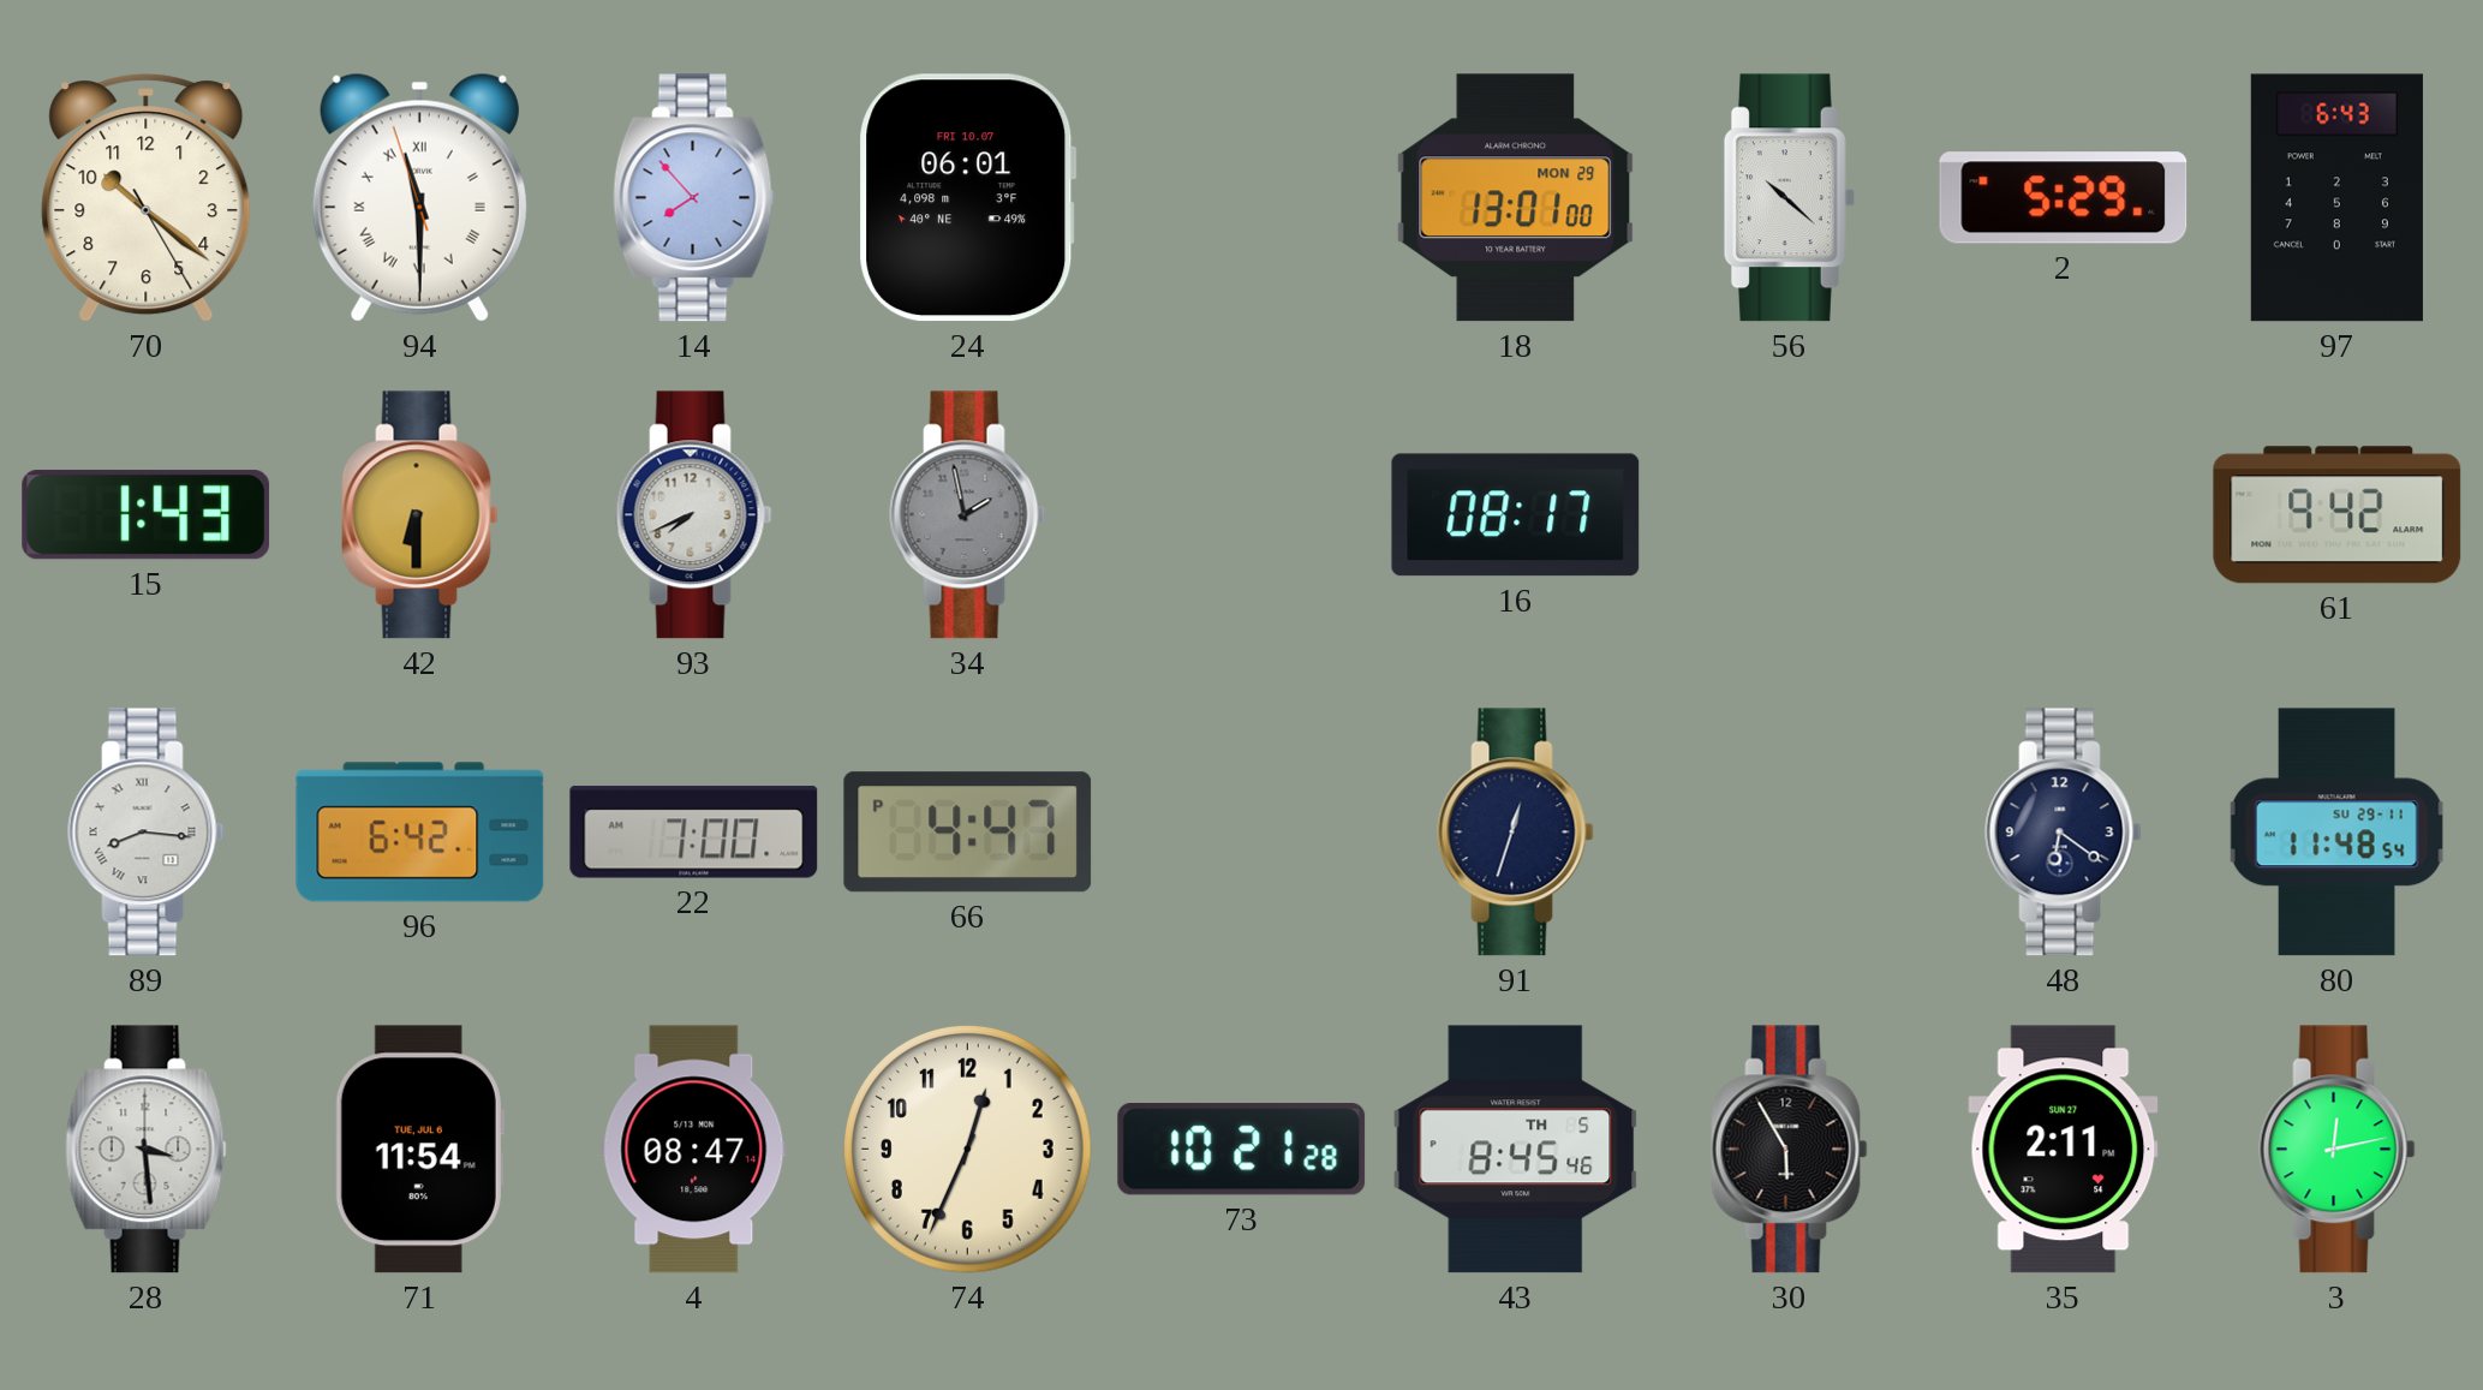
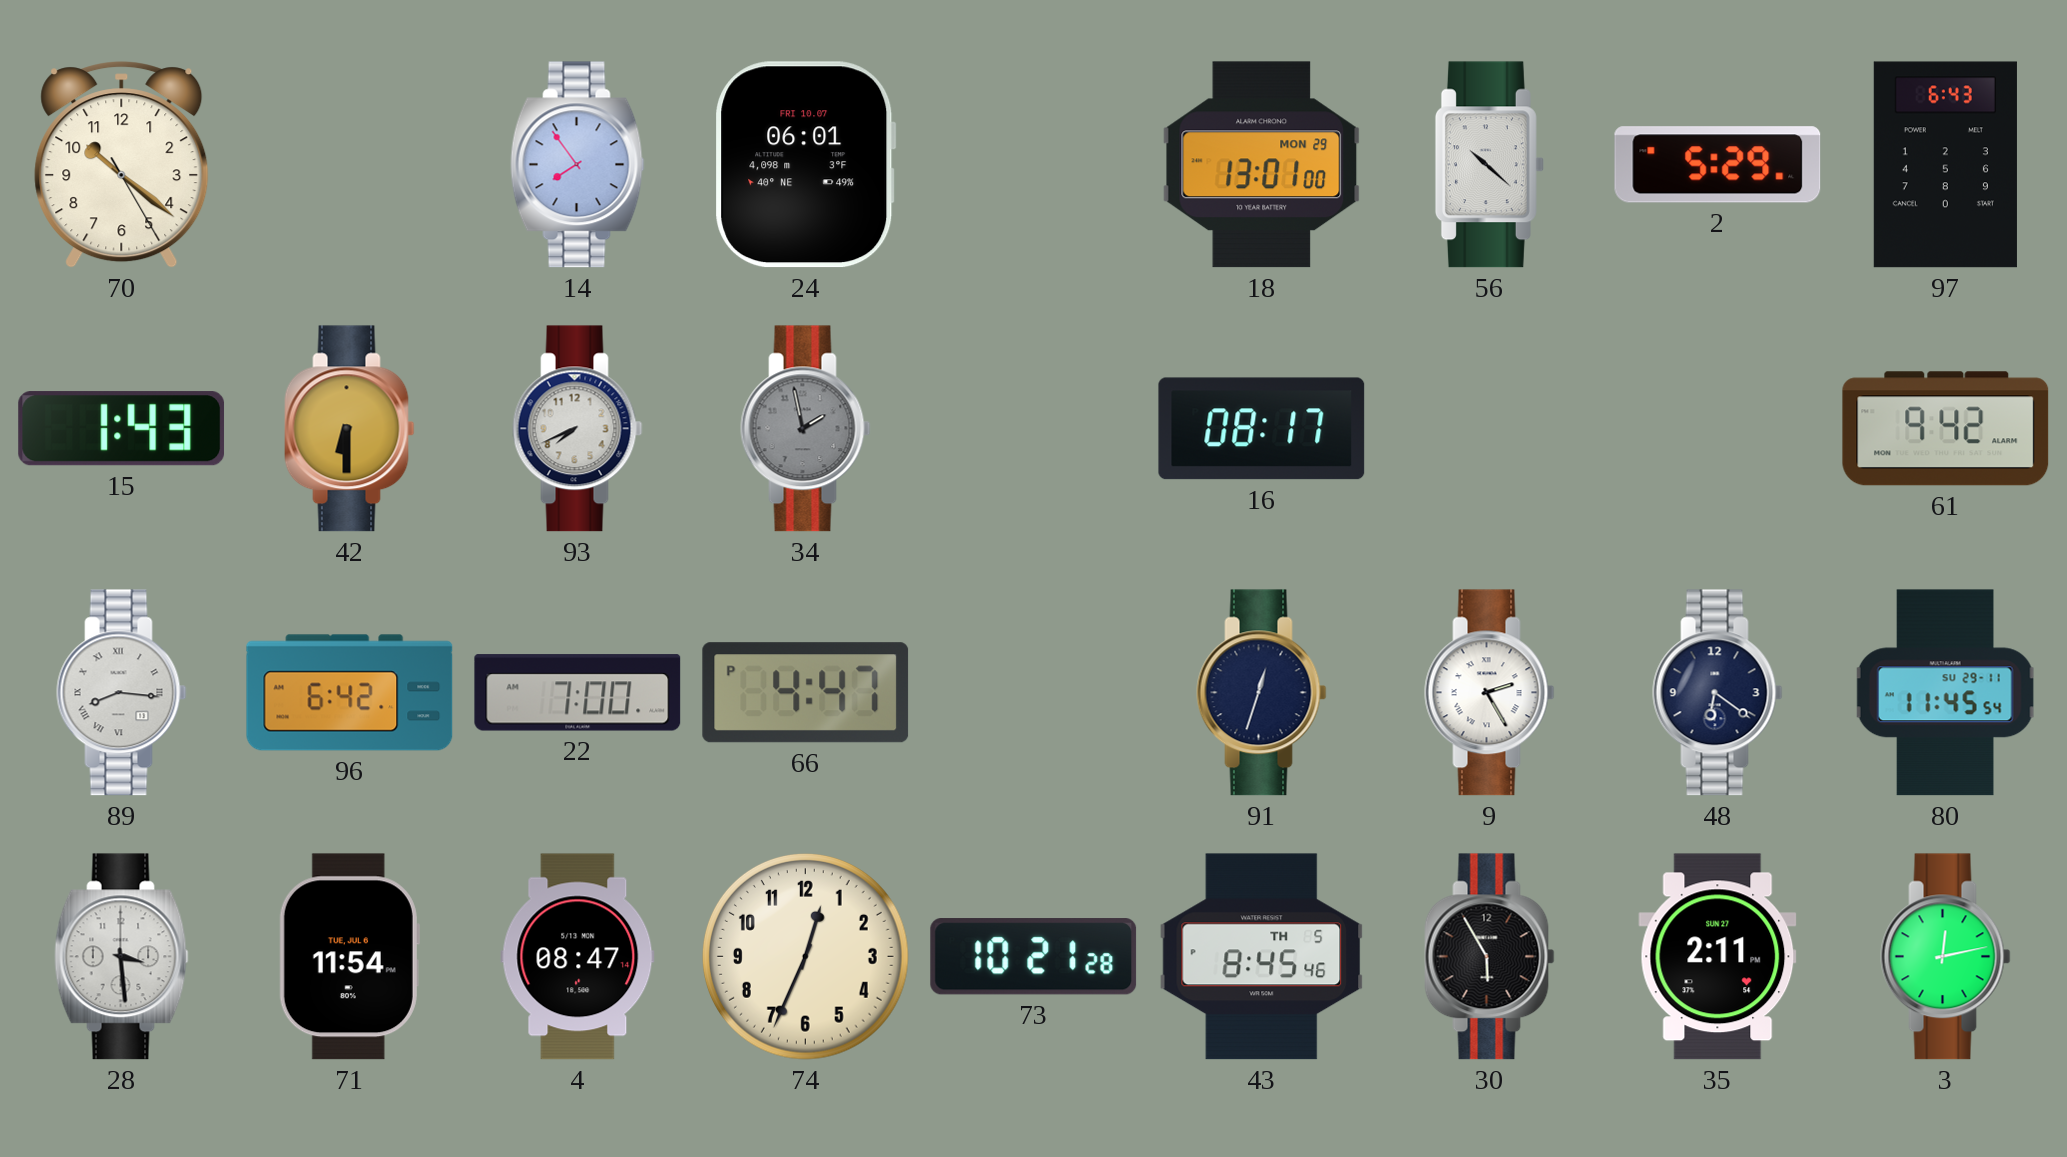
94: 11:29 -> none
14: 7:53 -> 7:54
9: none -> 2:25
80: 11:48 -> 11:45
